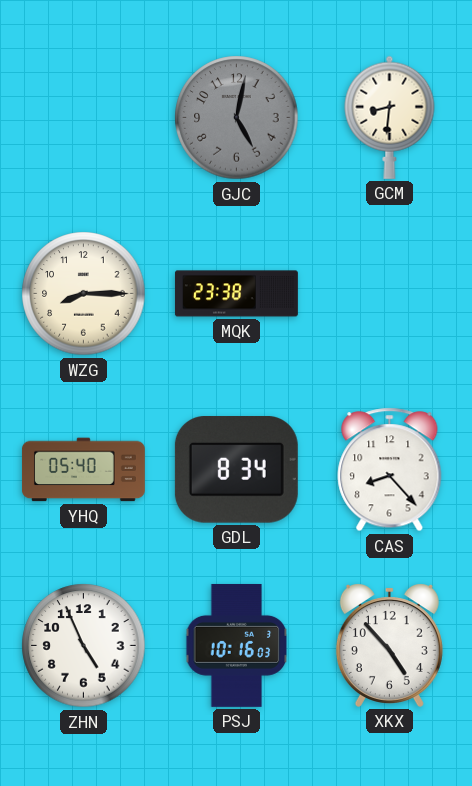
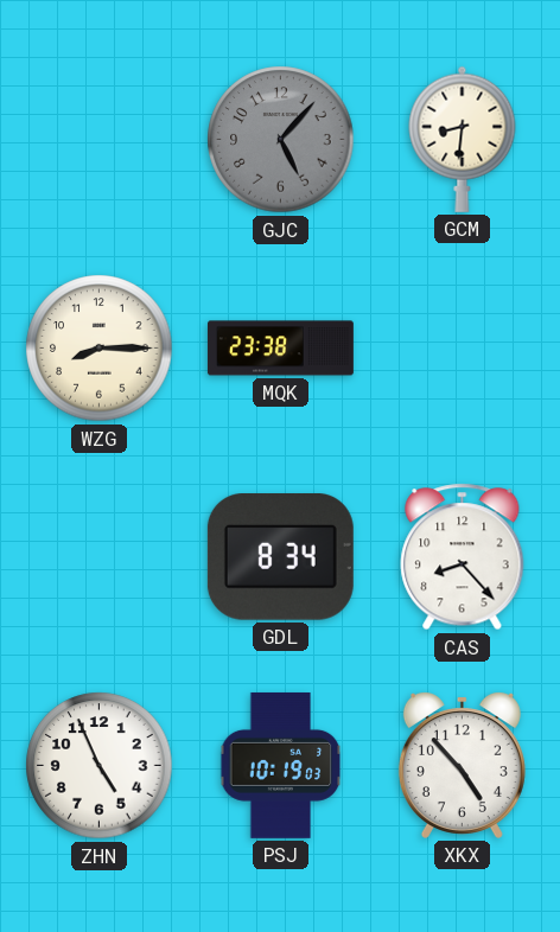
GJC: 5:02 -> 5:07
YHQ: 05:40 -> none
PSJ: 10:16 -> 10:19
